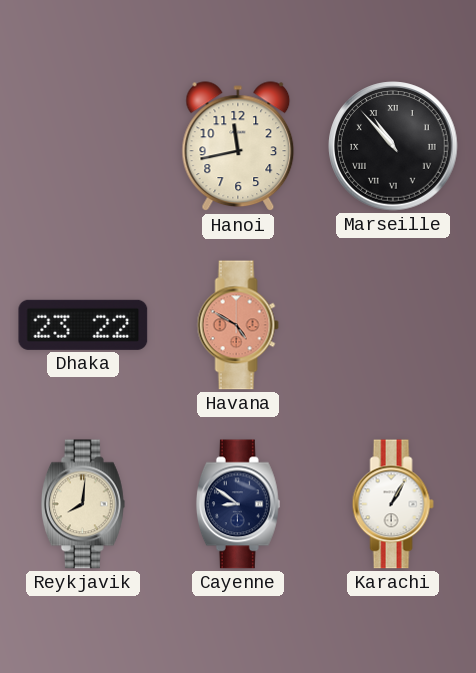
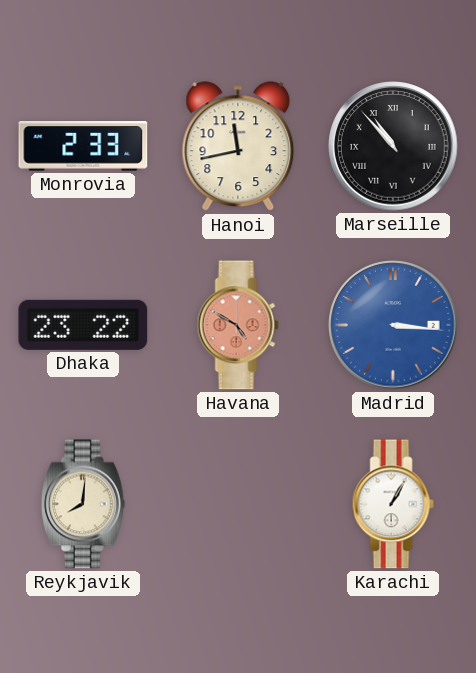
Monrovia: none -> 2:33
Madrid: none -> 3:16
Cayenne: 8:51 -> none
